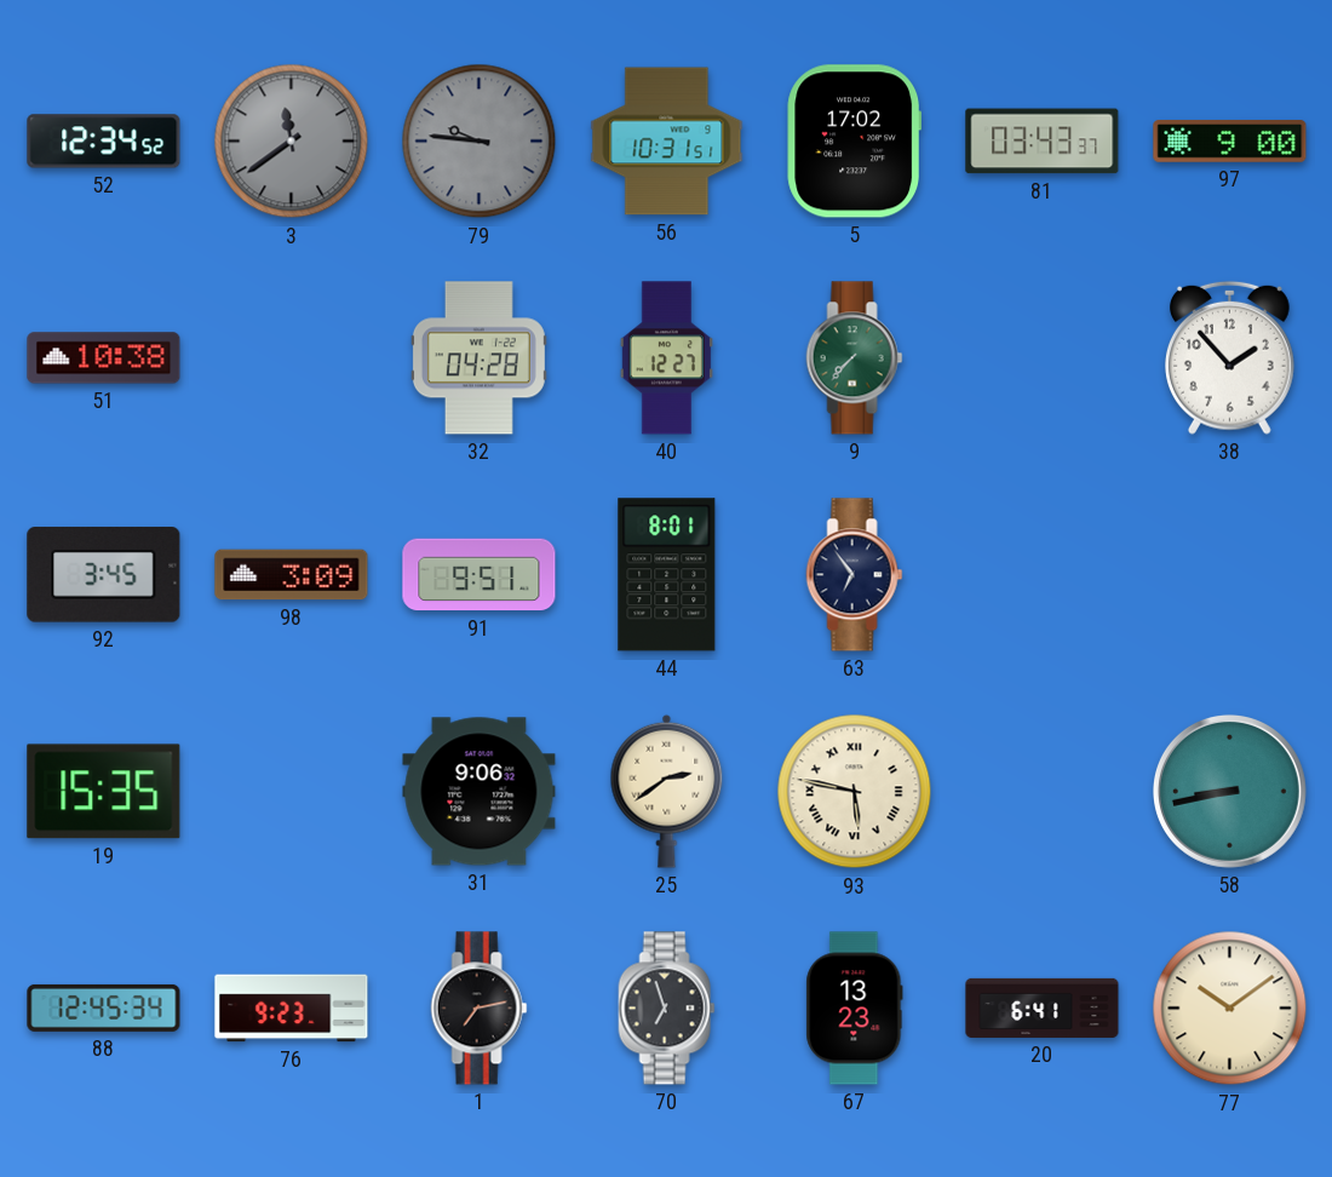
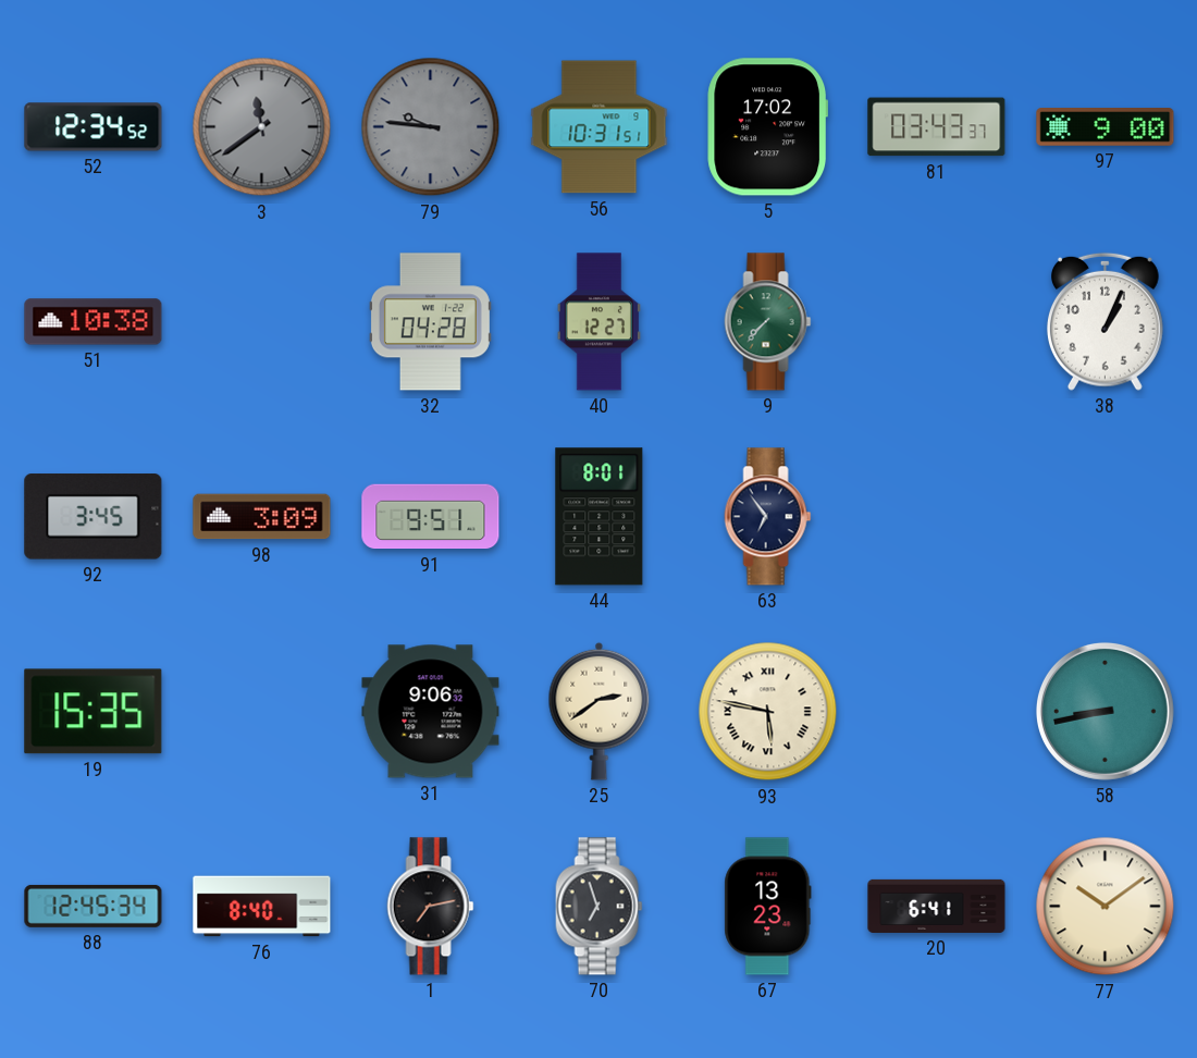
38: 1:53 -> 1:04
76: 9:23 -> 8:40
